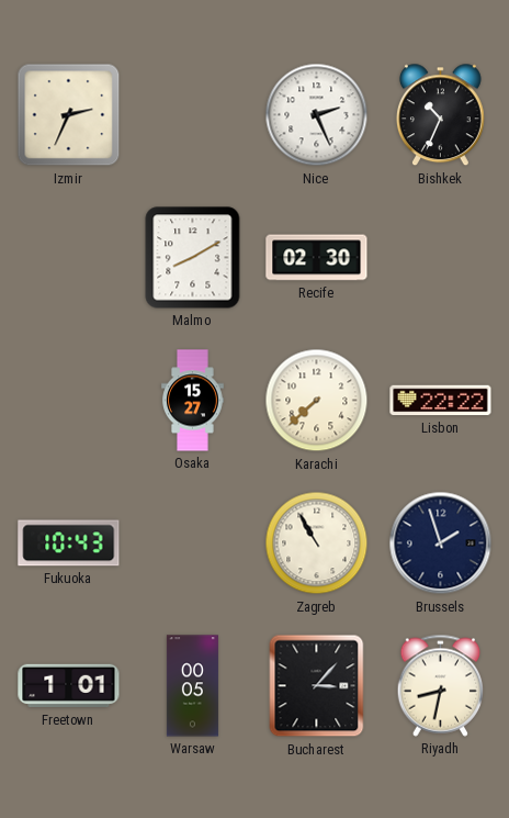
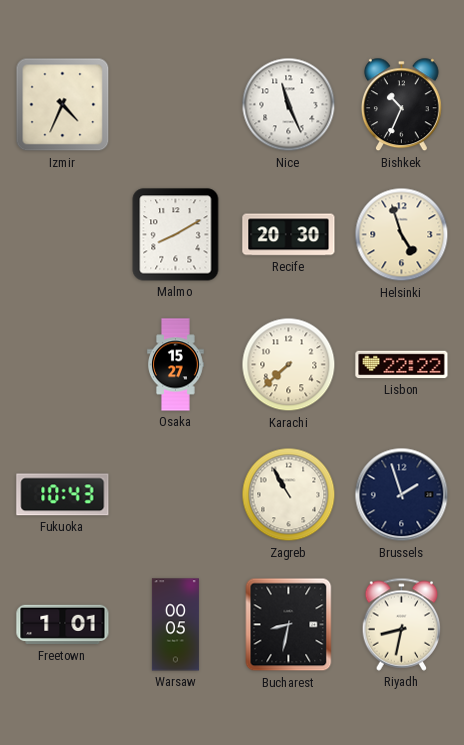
Izmir: 2:34 -> 4:34
Nice: 2:26 -> 11:26
Recife: 02:30 -> 20:30
Helsinki: none -> 4:57
Bucharest: 3:07 -> 8:32
